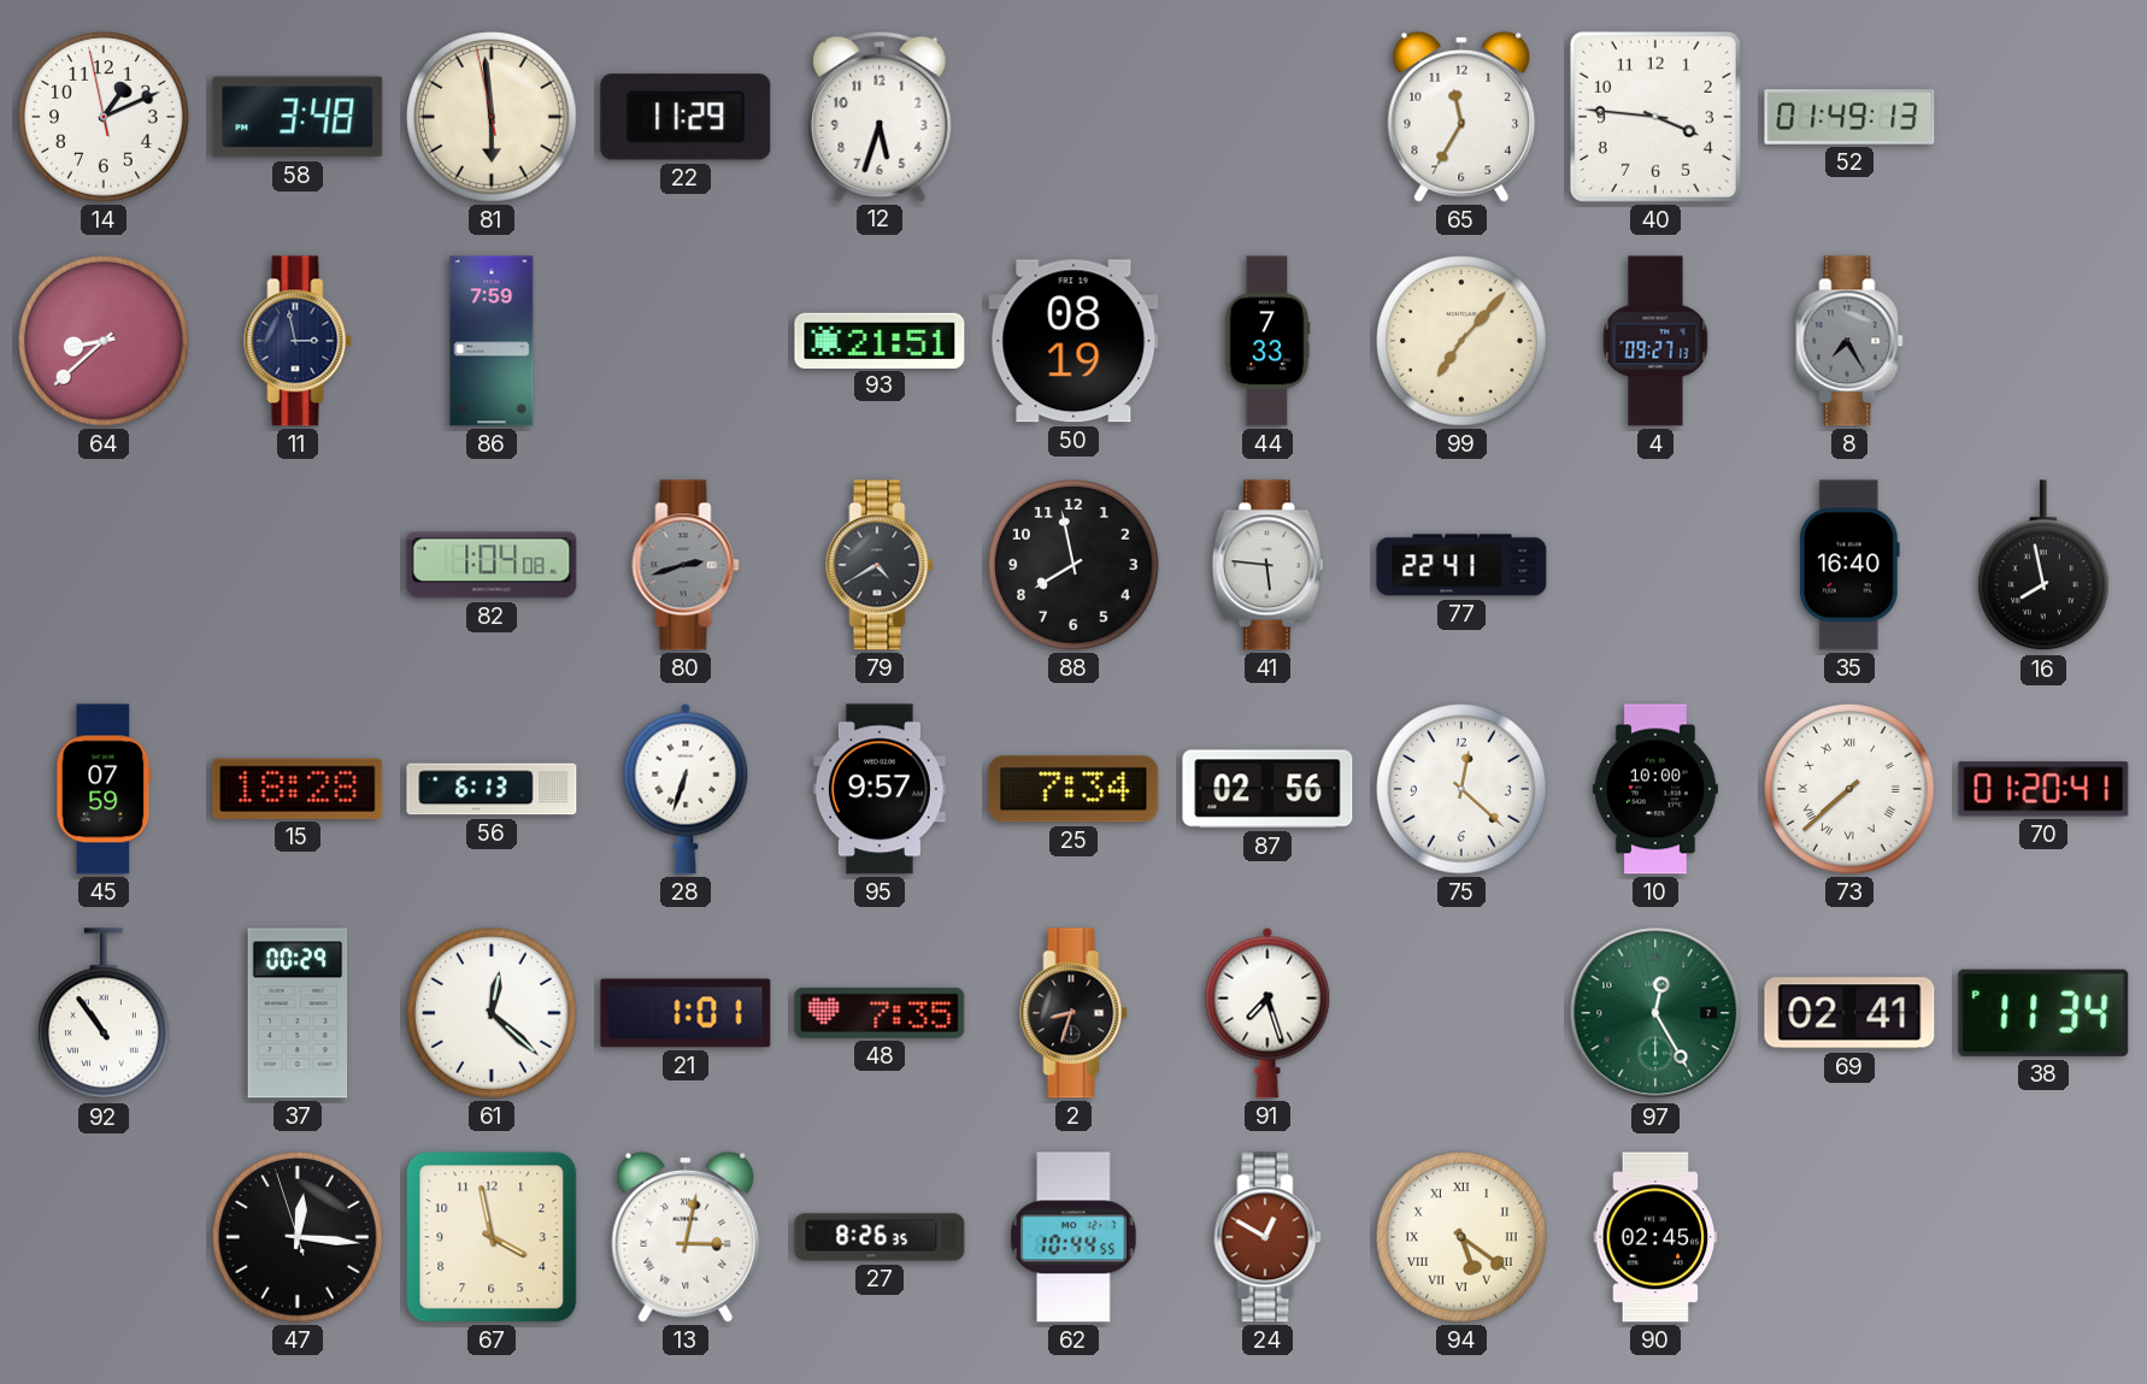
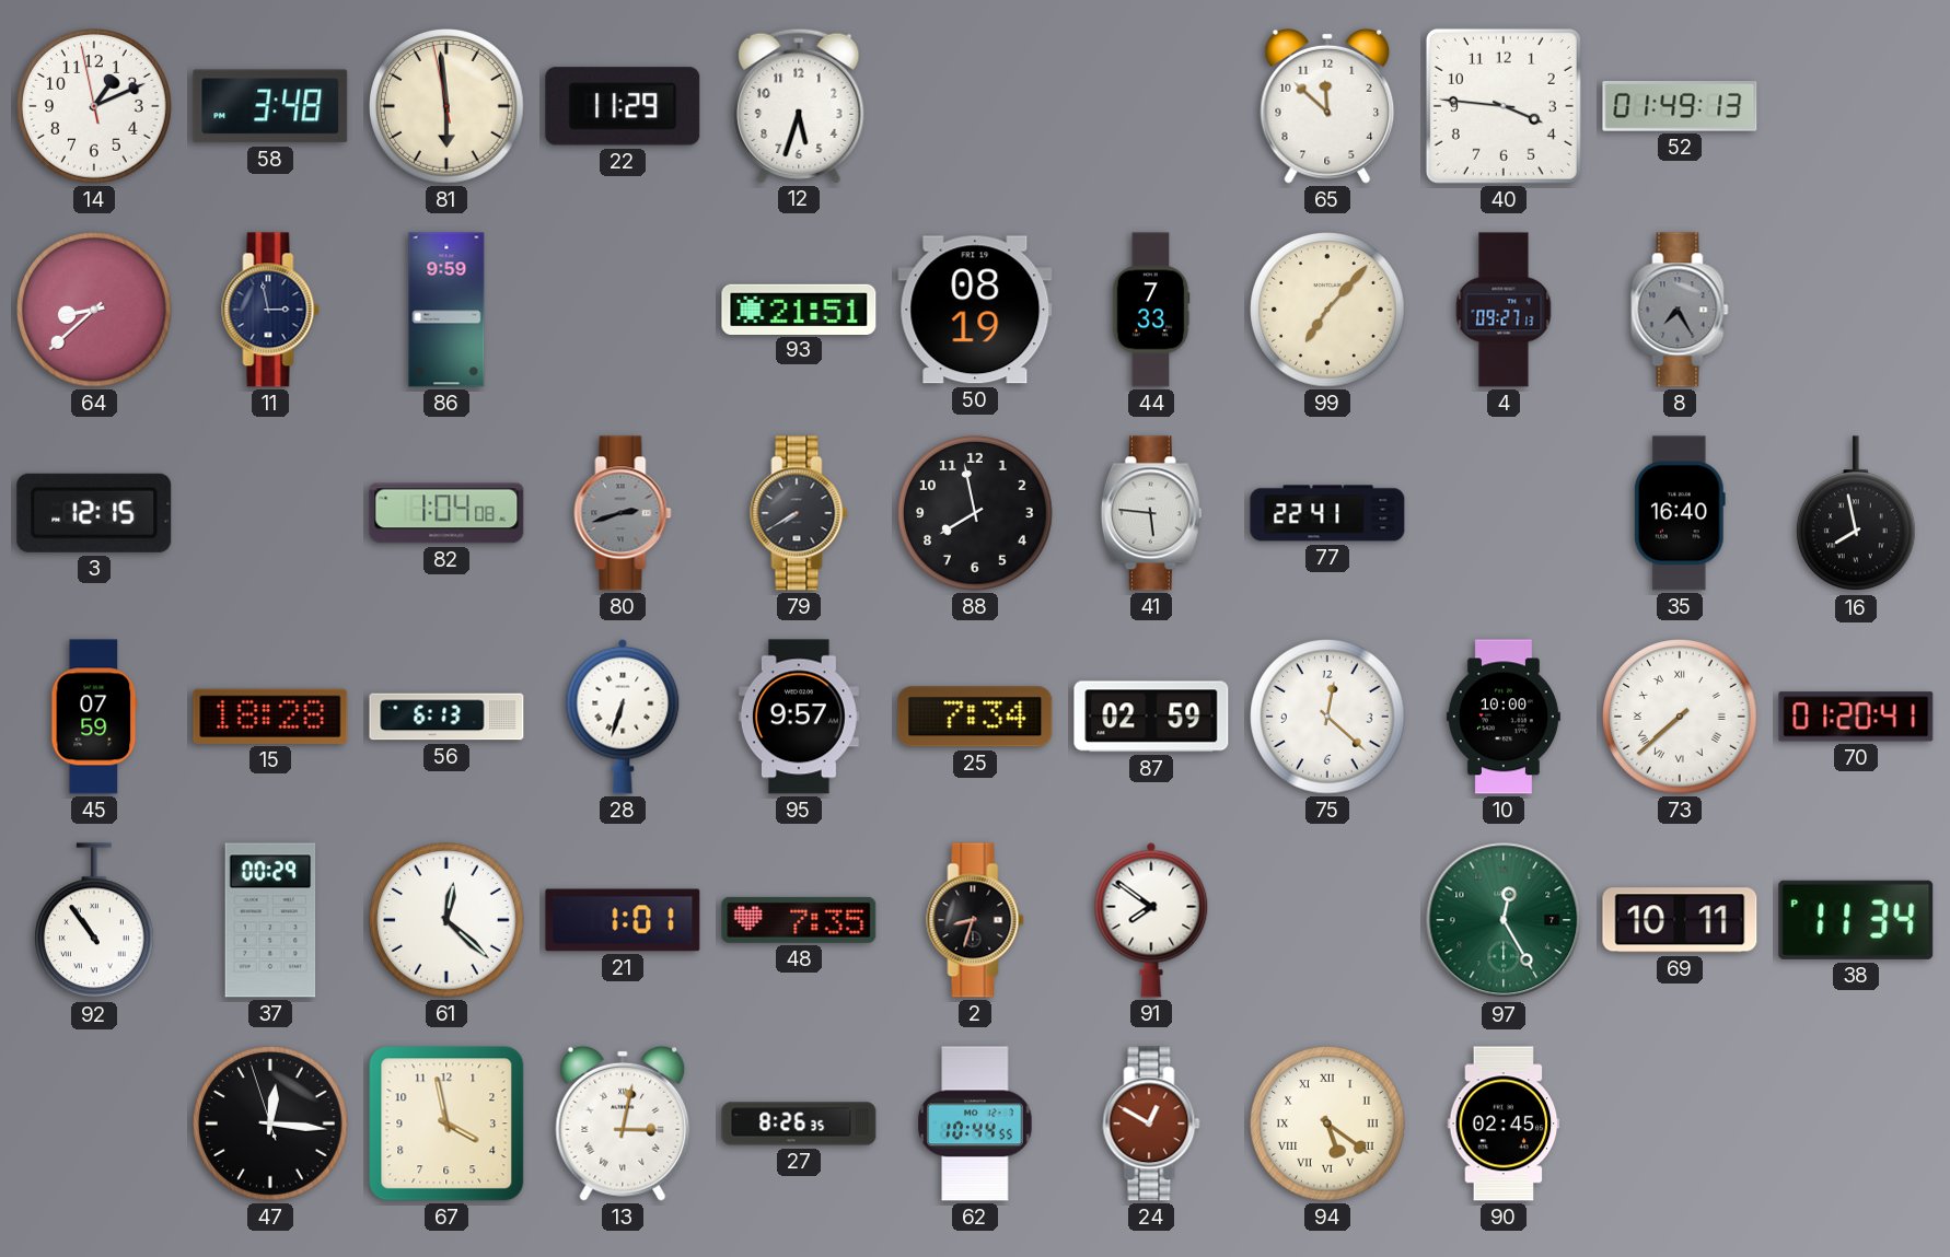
65: 11:35 -> 11:52
86: 7:59 -> 9:59
3: none -> 12:15
79: 4:40 -> 7:40
87: 02:56 -> 02:59
91: 7:27 -> 7:51
69: 02:41 -> 10:11
